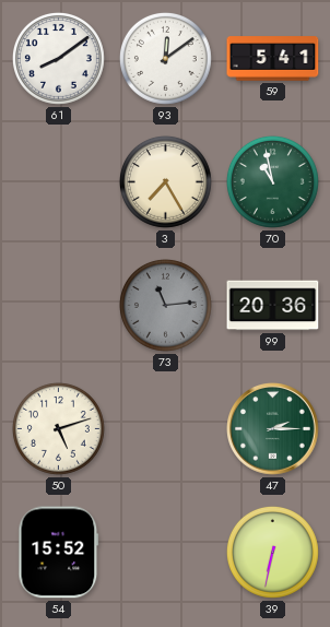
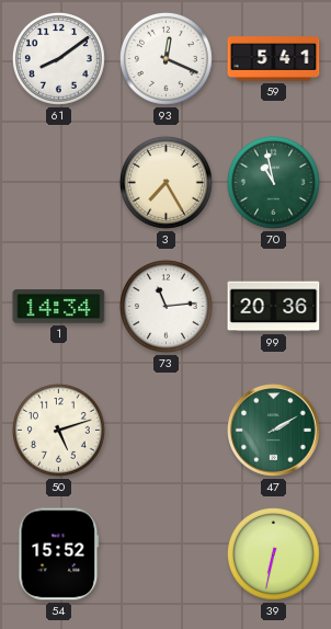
93: 12:09 -> 12:19
1: none -> 14:34
73 dial: grey -> white
47: 2:15 -> 2:10
